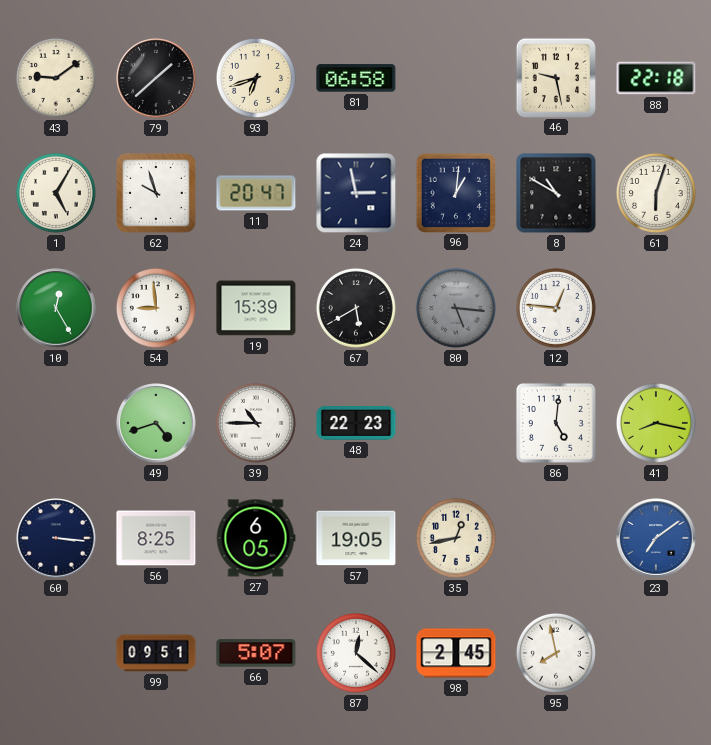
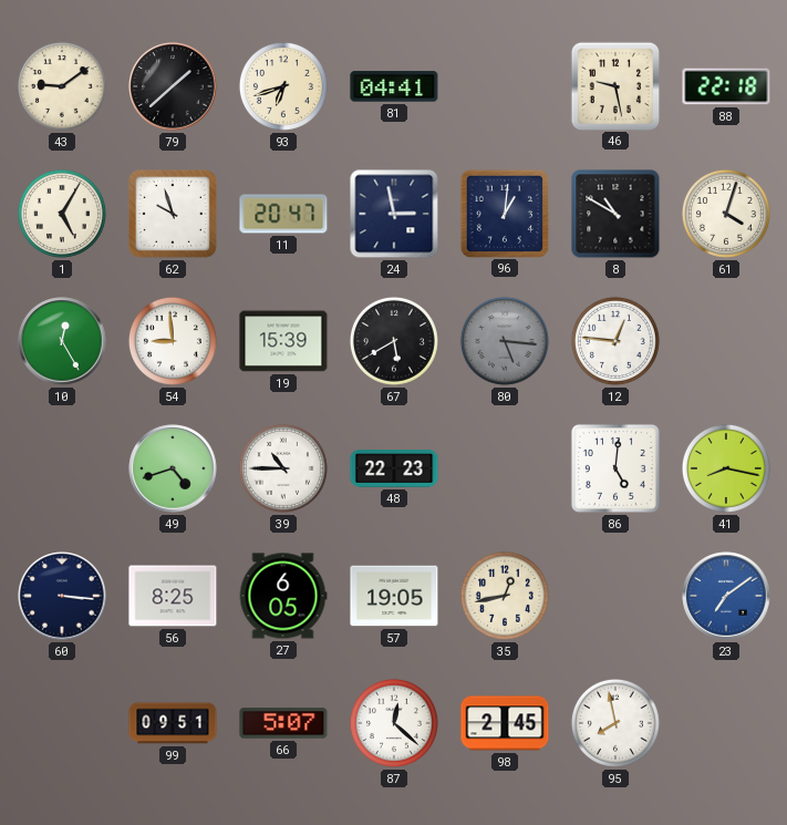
81: 06:58 -> 04:41
61: 6:03 -> 4:03
